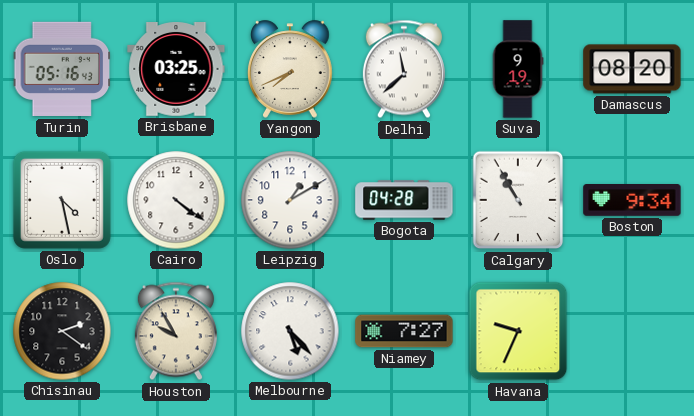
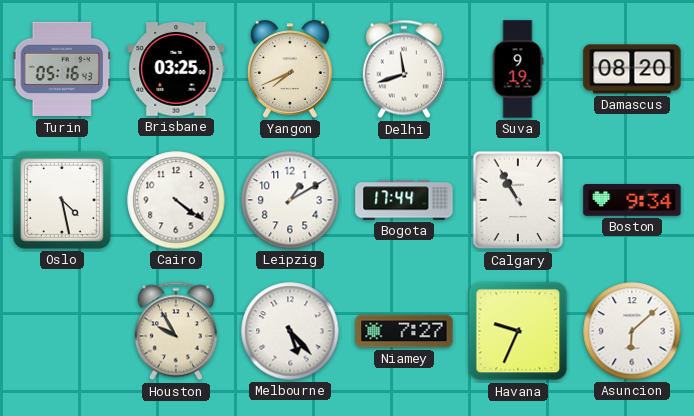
Delhi: 11:38 -> 11:42
Bogota: 04:28 -> 17:44
Chisinau: 2:21 -> none
Asuncion: none -> 6:08
